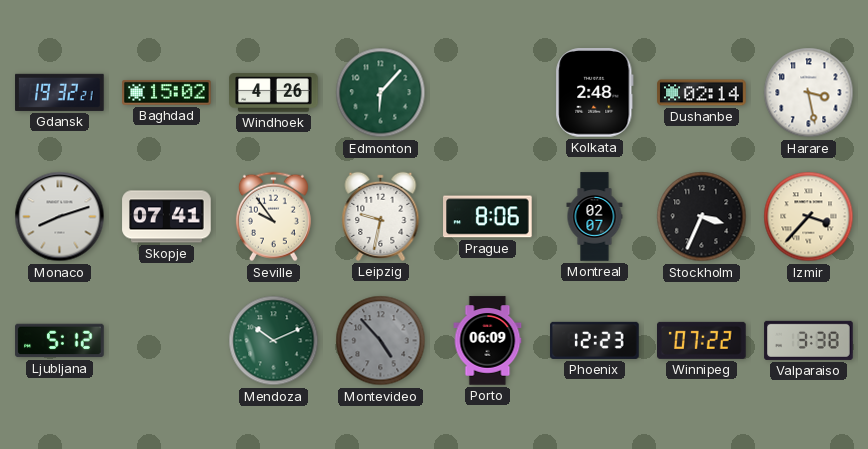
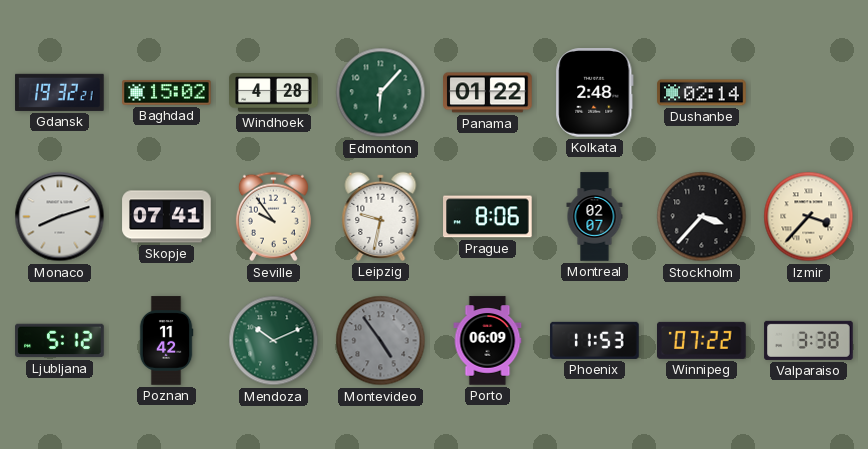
Windhoek: 4:26 -> 4:28
Panama: none -> 01:22
Harare: 3:28 -> none
Stockholm: 3:34 -> 3:37
Poznan: none -> 11:42
Montevideo: 4:53 -> 4:54
Phoenix: 12:23 -> 11:53
